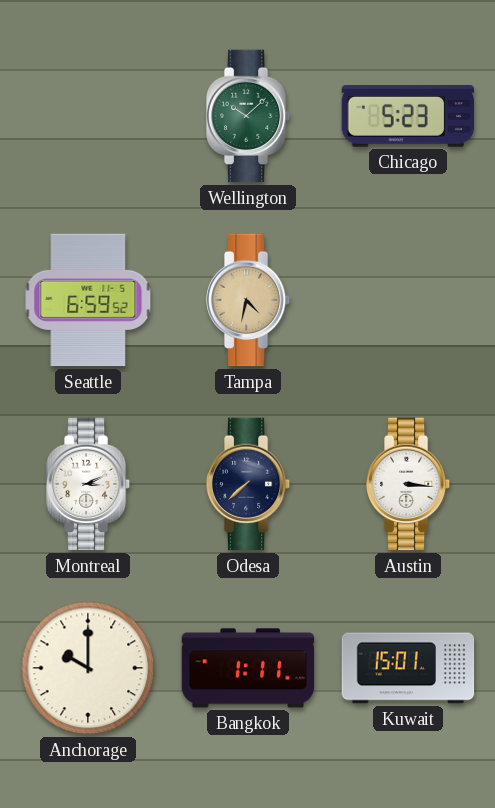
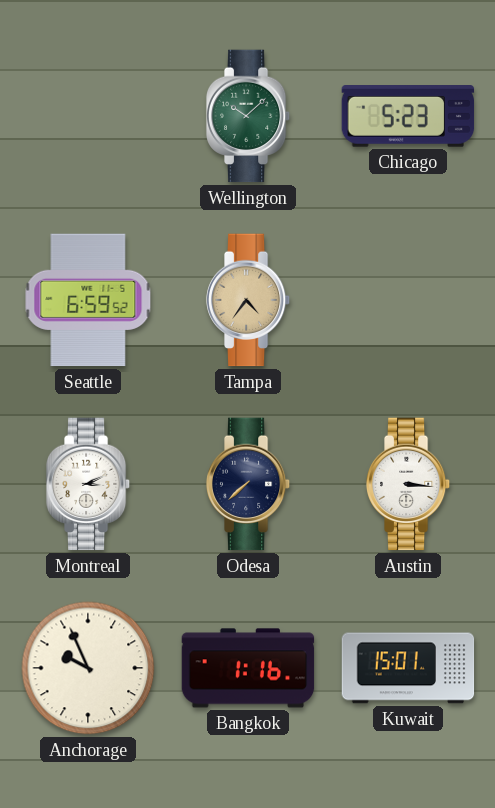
Tampa: 4:32 -> 4:36
Anchorage: 10:00 -> 9:56
Bangkok: 1:11 -> 1:16
